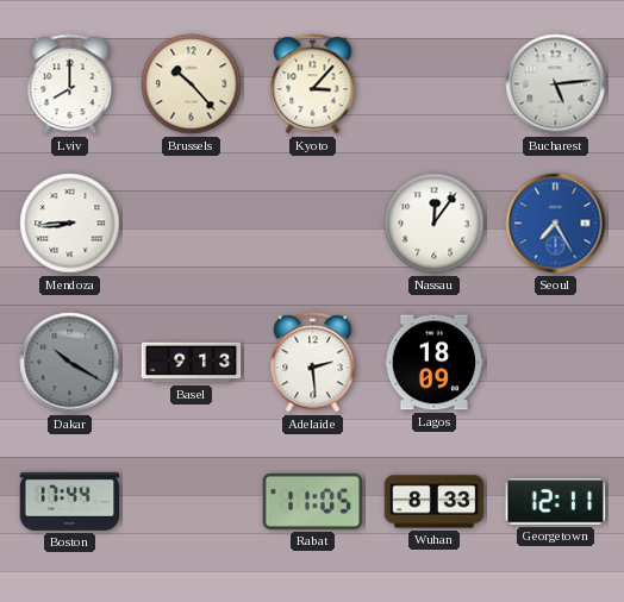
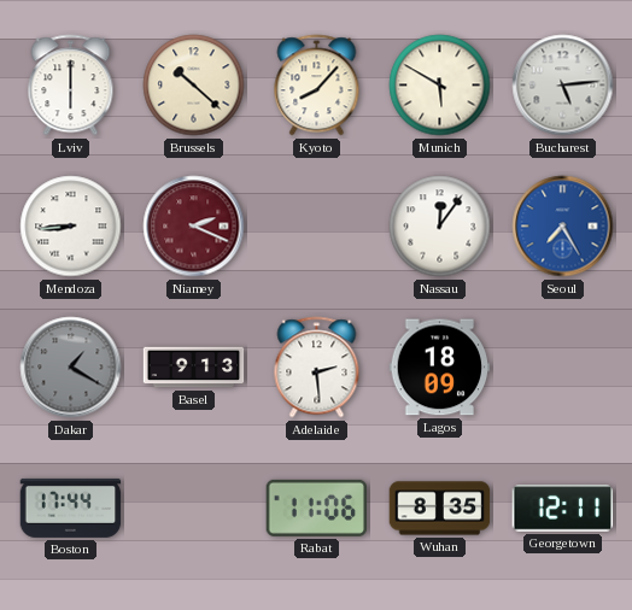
Lviv: 8:00 -> 6:00
Brussels: 10:23 -> 10:22
Kyoto: 3:07 -> 8:07
Munich: none -> 5:50
Niamey: none -> 2:19
Dakar: 10:20 -> 1:20
Rabat: 11:05 -> 11:06
Wuhan: 8:33 -> 8:35
